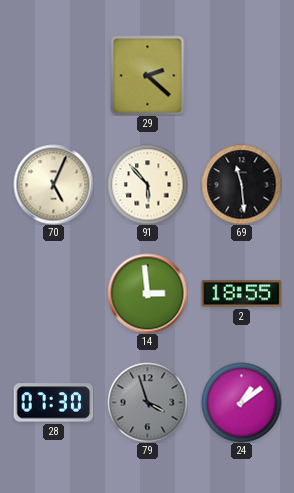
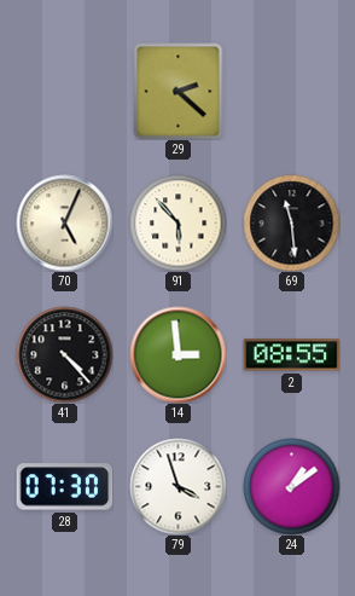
41: none -> 4:23
2: 18:55 -> 08:55
79 dial: grey -> white
